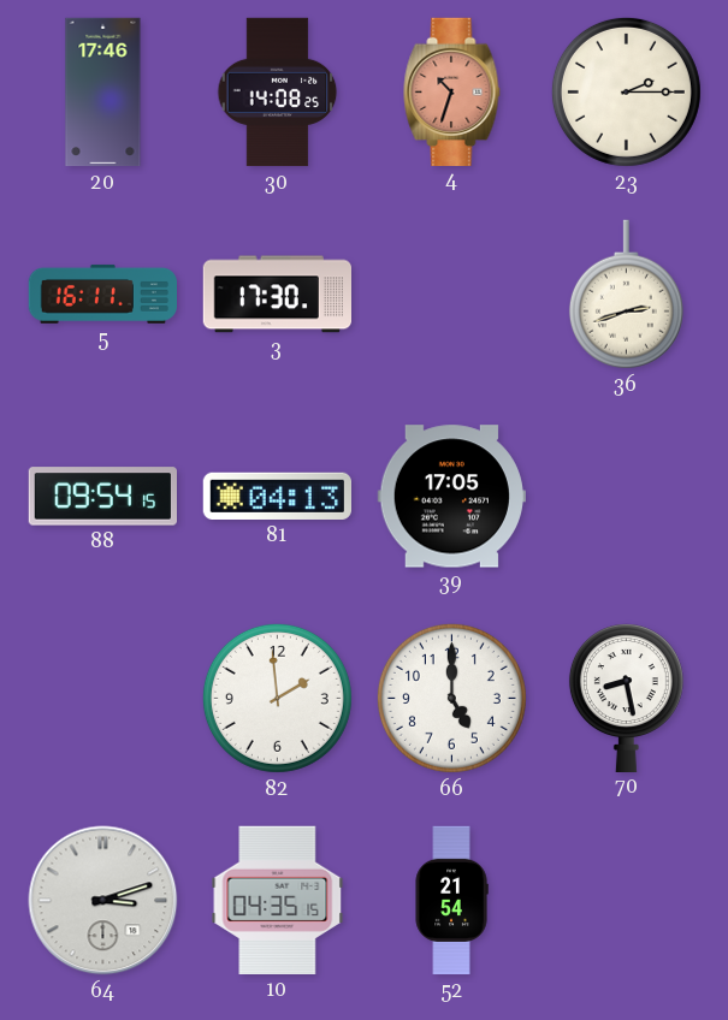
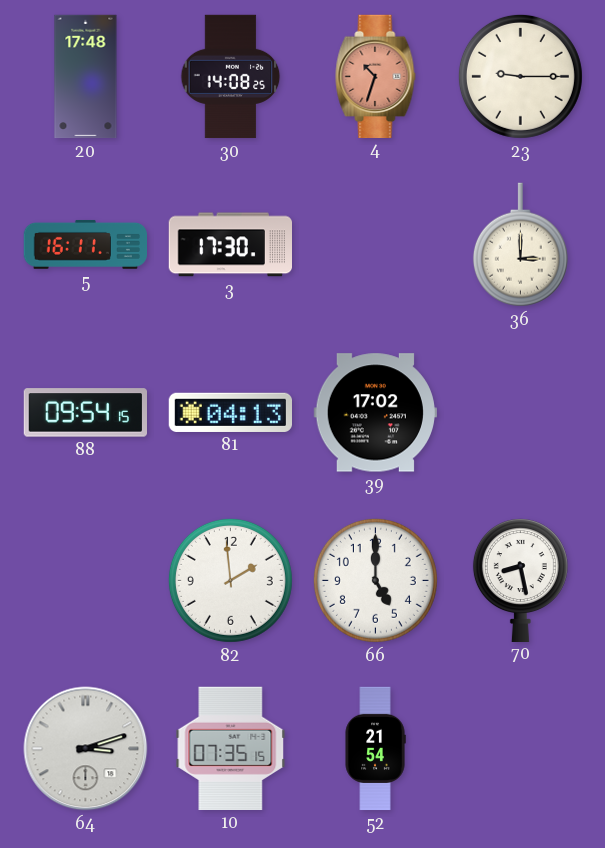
20: 17:46 -> 17:48
23: 2:15 -> 9:15
36: 2:42 -> 3:00
39: 17:05 -> 17:02
10: 04:35 -> 07:35
